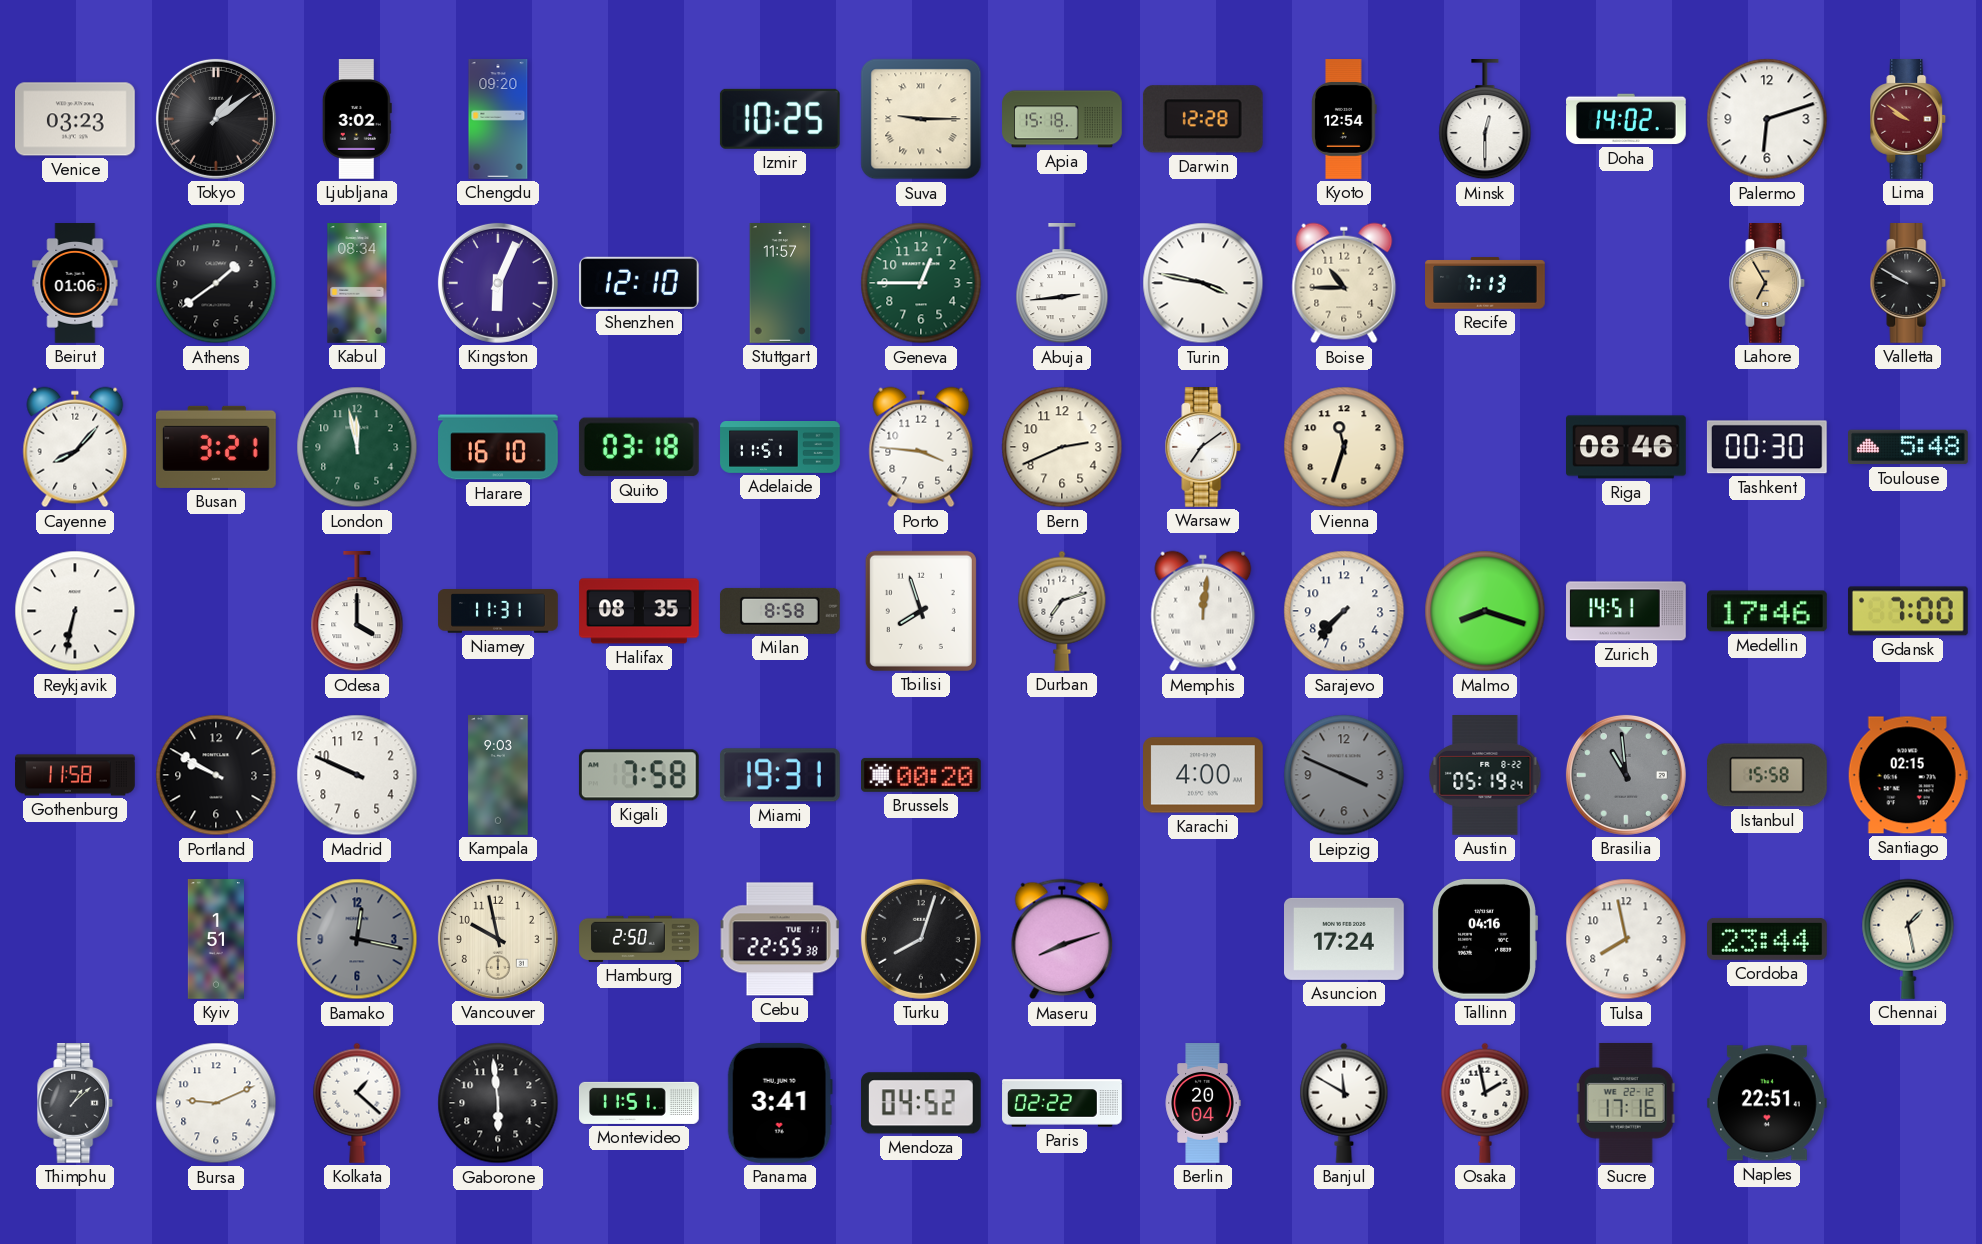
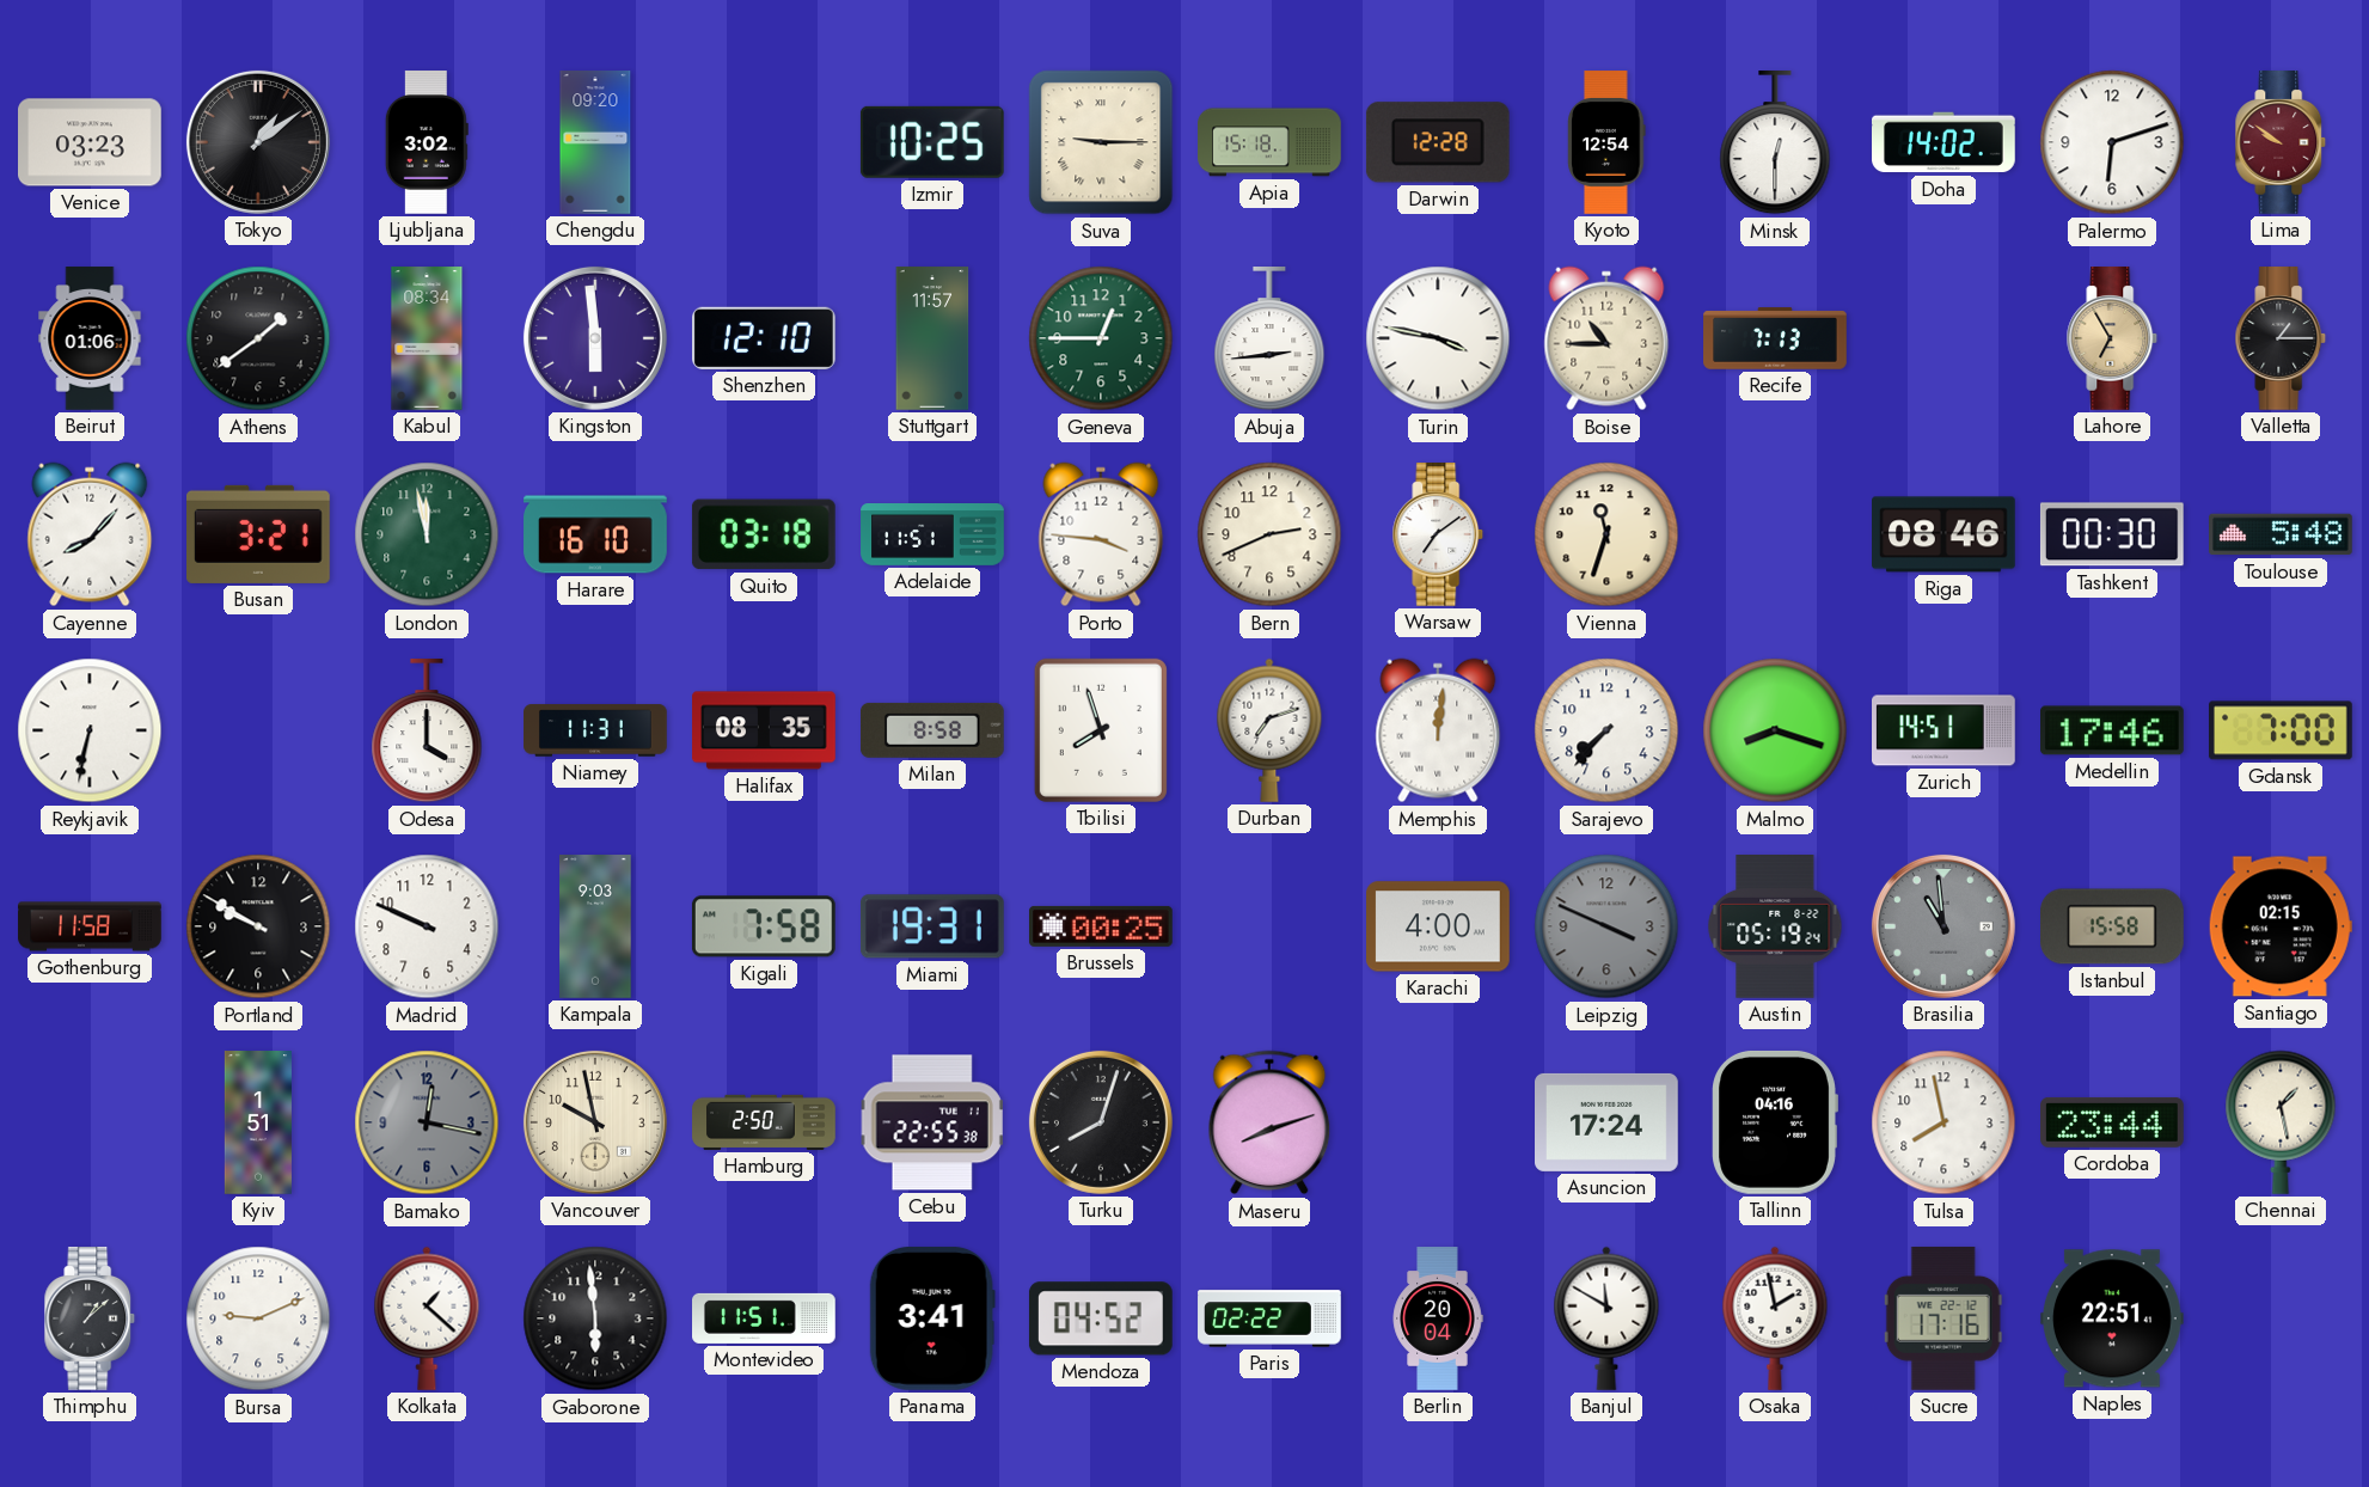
Kingston: 6:04 -> 5:59
Valletta: 9:50 -> 1:15
Brussels: 00:20 -> 00:25
